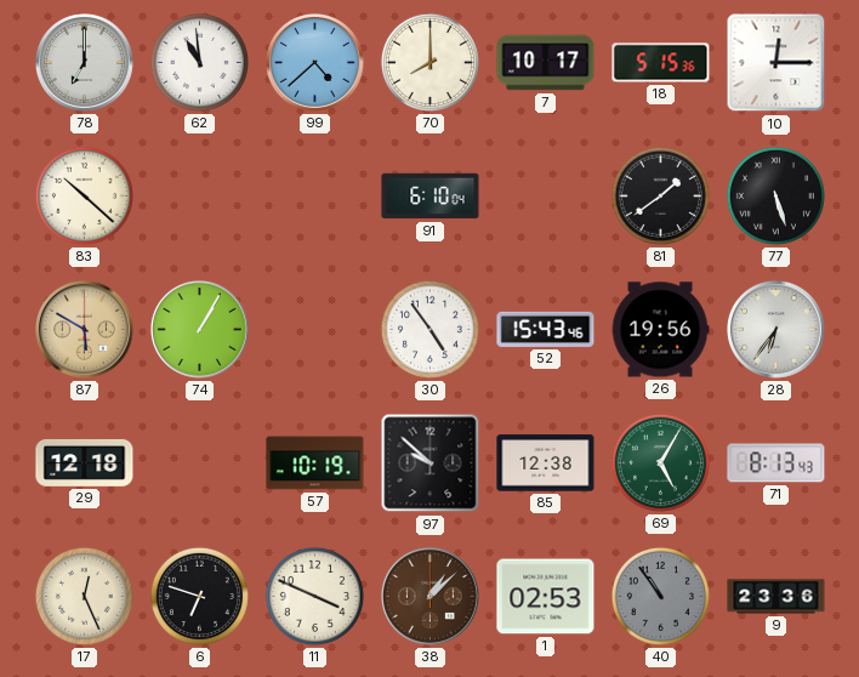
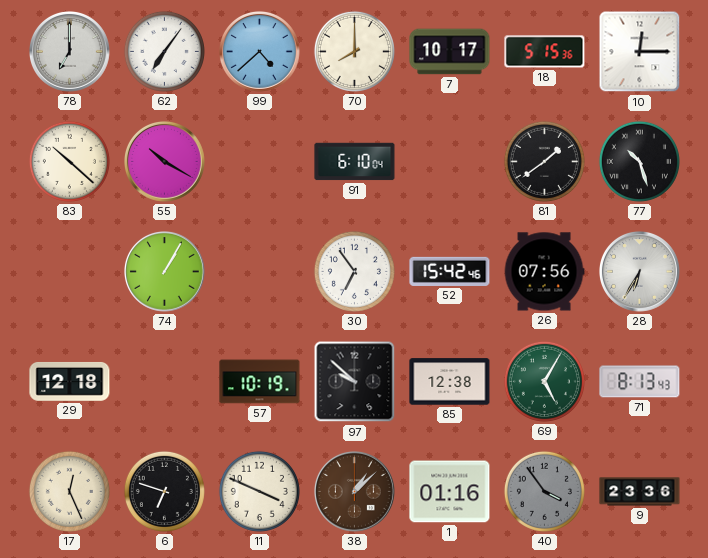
62: 10:59 -> 7:06
55: none -> 10:20
77: 5:27 -> 10:27
87: 5:50 -> none
30: 4:54 -> 6:54
52: 15:43 -> 15:42
26: 19:56 -> 07:56
28: 6:36 -> 6:35
1: 02:53 -> 01:16
40: 10:54 -> 3:54
